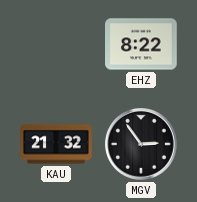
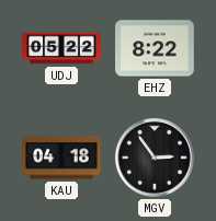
UDJ: none -> 05:22
KAU: 21:32 -> 04:18
